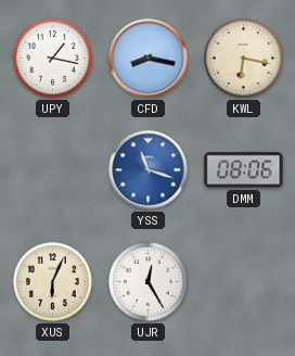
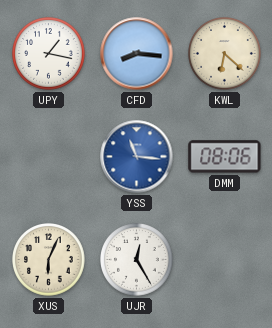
CFD: 8:17 -> 8:16
KWL: 6:17 -> 6:22
YSS: 11:18 -> 11:16
